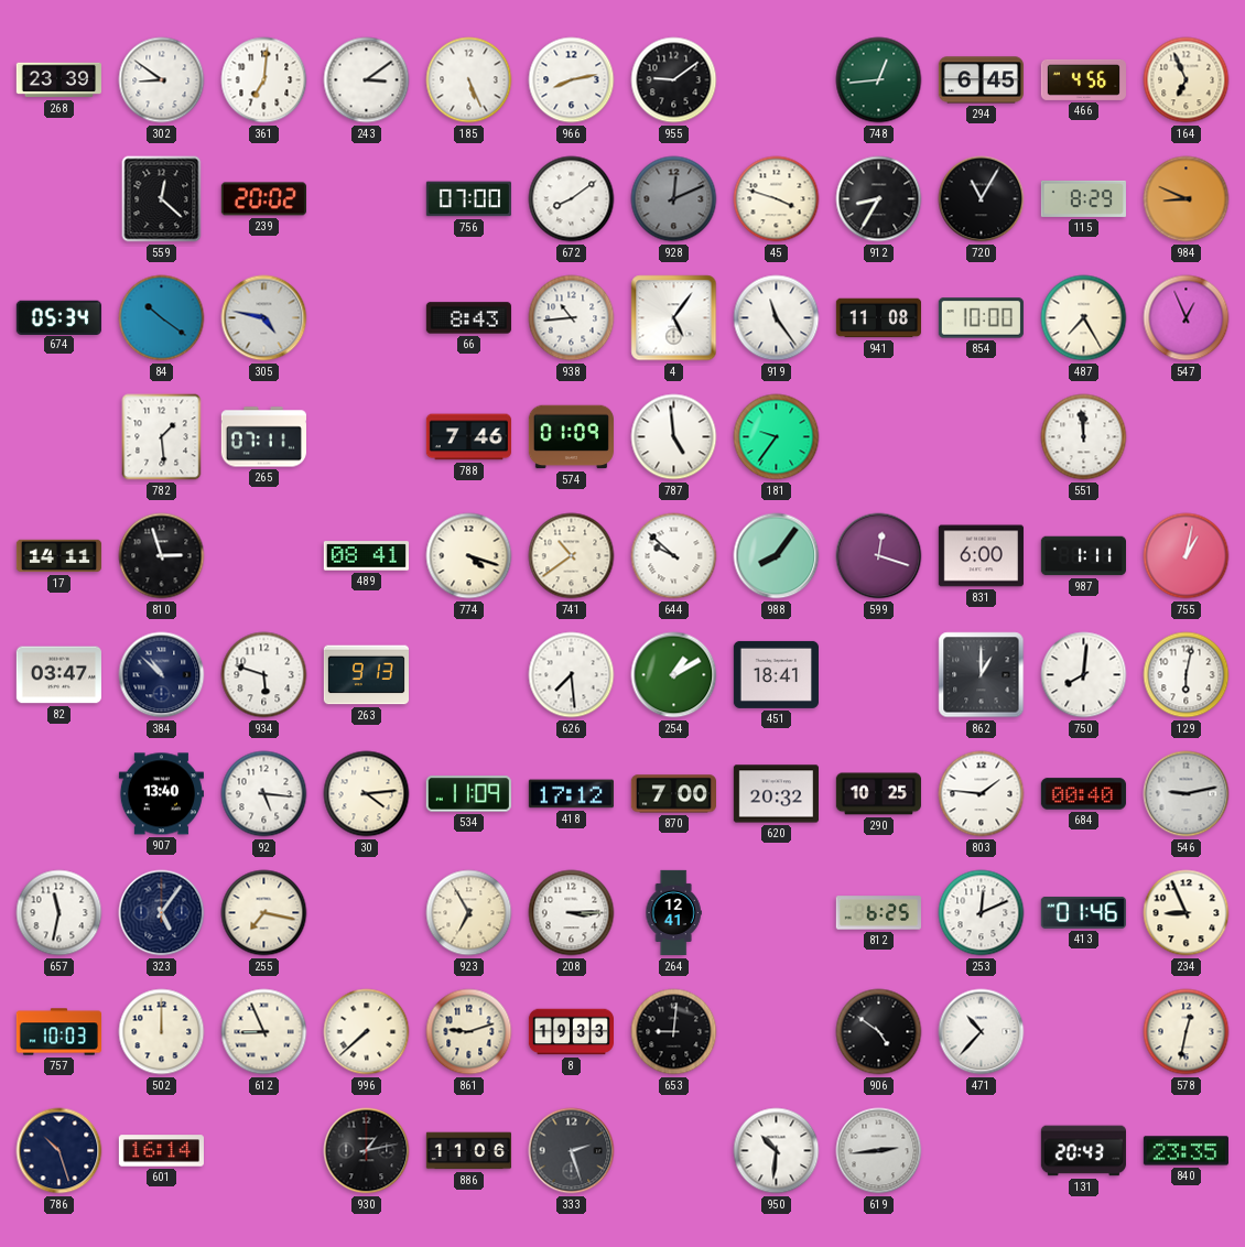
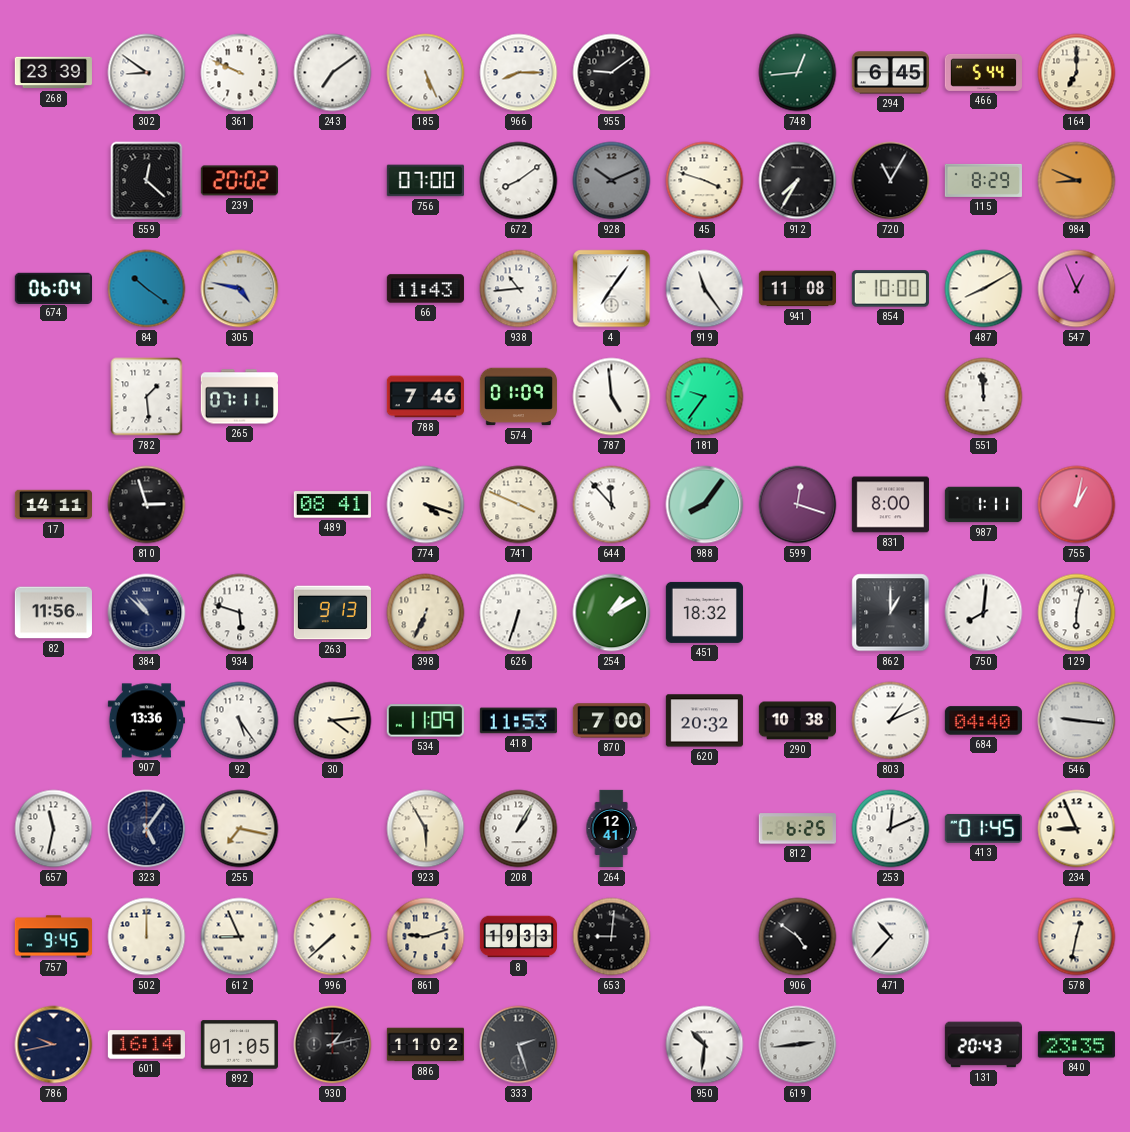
361: 7:01 -> 9:49
243: 3:09 -> 7:09
966: 8:13 -> 8:15
466: 4:56 -> 5:44
164: 6:56 -> 7:00
928: 12:11 -> 10:11
912: 8:35 -> 7:35
674: 05:34 -> 06:04
66: 8:43 -> 11:43
4: 5:06 -> 7:06
487: 7:25 -> 8:10
741: 10:39 -> 3:49
644: 9:52 -> 11:53
831: 6:00 -> 8:00
82: 03:47 -> 11:56
398: none -> 6:34
626: 7:29 -> 6:33
451: 18:41 -> 18:32
907: 13:40 -> 13:36
92: 5:16 -> 5:24
418: 17:12 -> 11:53
290: 10:25 -> 10:38
803: 1:46 -> 1:11
684: 00:40 -> 04:40
546: 9:13 -> 9:16
923: 6:55 -> 5:55
208: 3:15 -> 1:05
413: 01:46 -> 01:45
757: 10:03 -> 9:45
786: 10:27 -> 9:43
892: none -> 01:05
886: 11:06 -> 11:02
